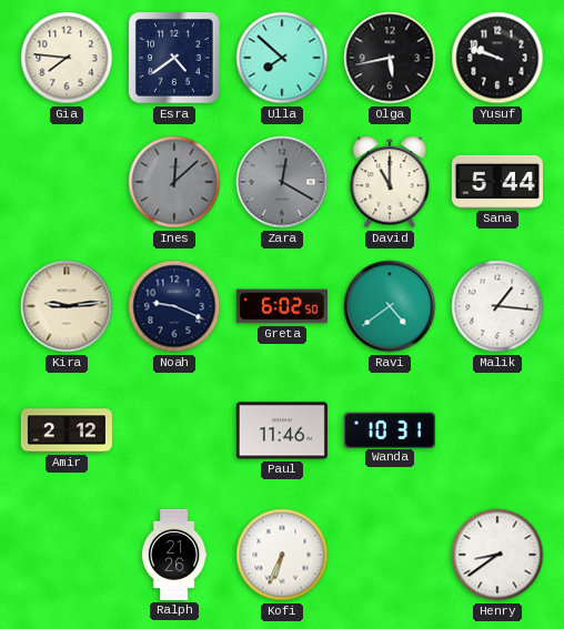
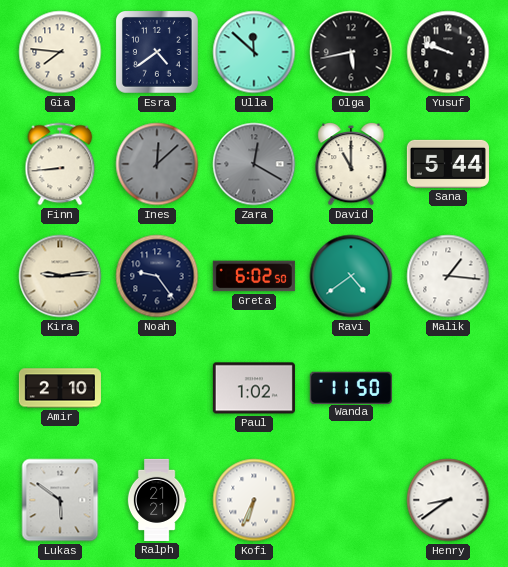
Ulla: 7:52 -> 11:52
Finn: none -> 8:44
Noah: 9:19 -> 9:24
Amir: 2:12 -> 2:10
Paul: 11:46 -> 1:02
Wanda: 10:31 -> 11:50
Lukas: none -> 5:51
Ralph: 21:26 -> 21:21
